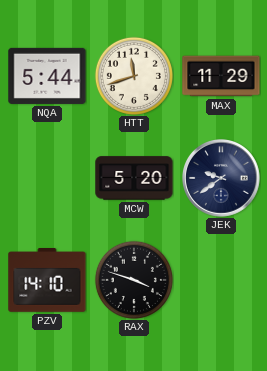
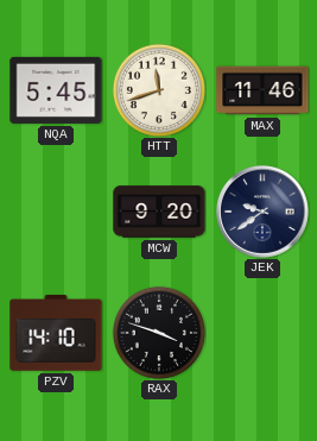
NQA: 5:44 -> 5:45
MAX: 11:29 -> 11:46
MCW: 5:20 -> 9:20
